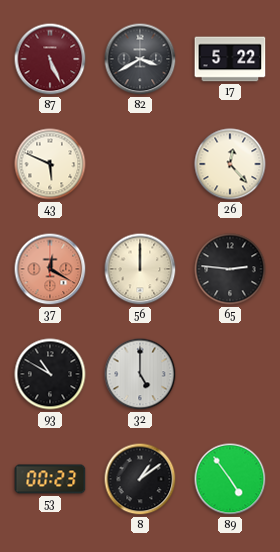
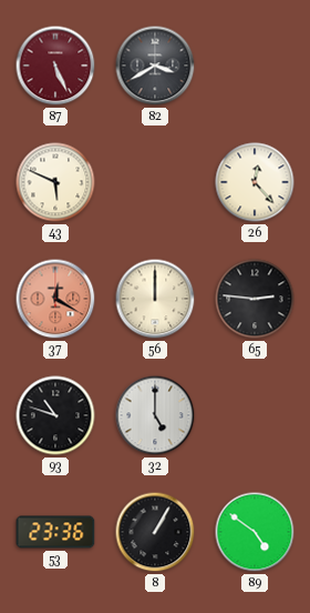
17: 5:22 -> none
93: 10:50 -> 10:48
53: 00:23 -> 23:36
8: 1:09 -> 1:05
89: 4:54 -> 4:51
